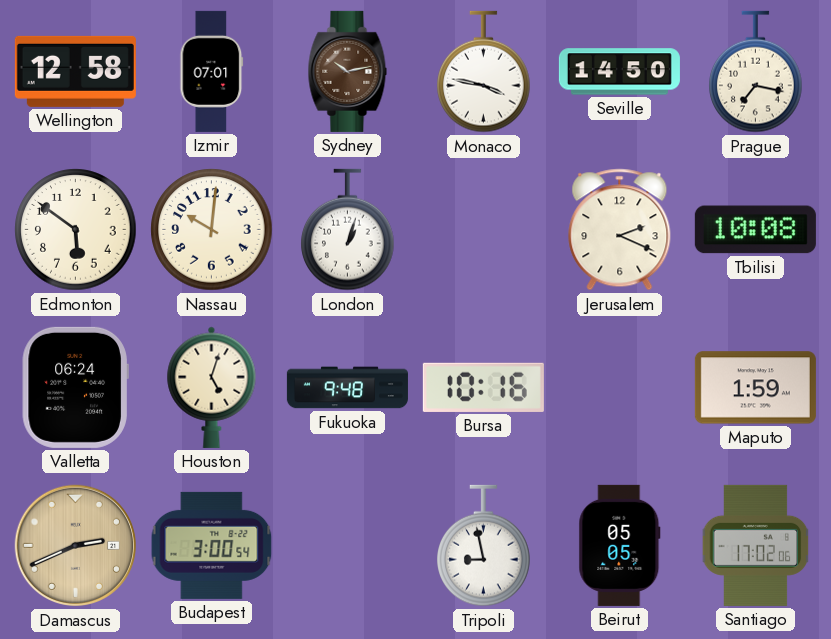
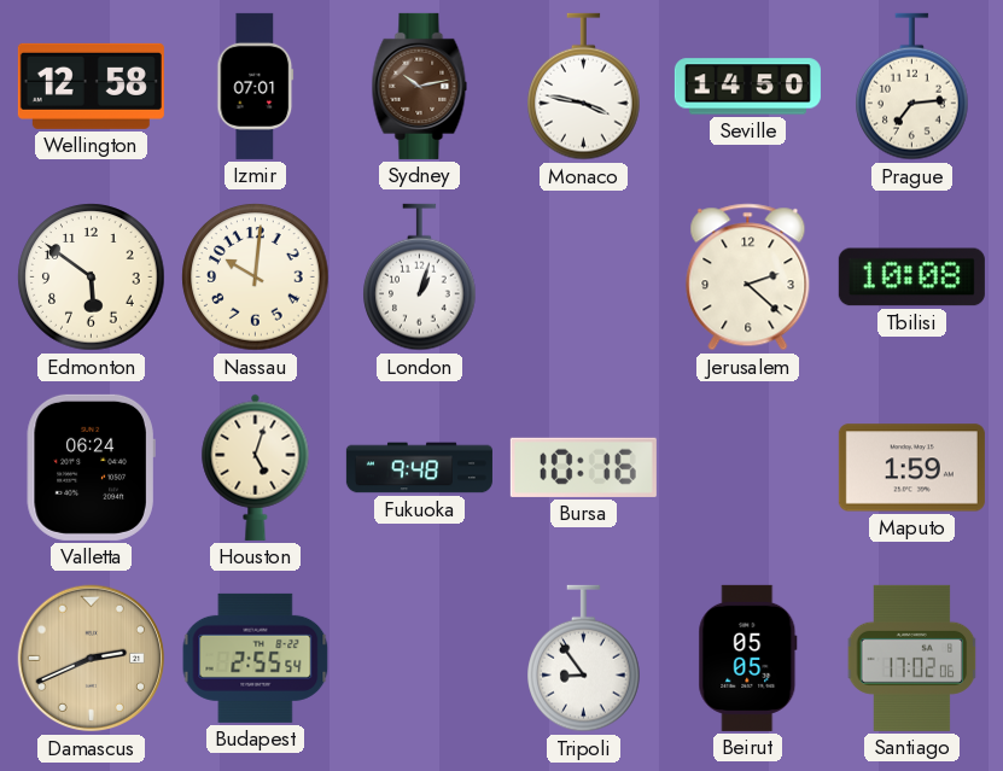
Prague: 7:17 -> 7:14
Jerusalem: 2:19 -> 2:22
Budapest: 3:00 -> 2:55
Tripoli: 8:58 -> 8:54
